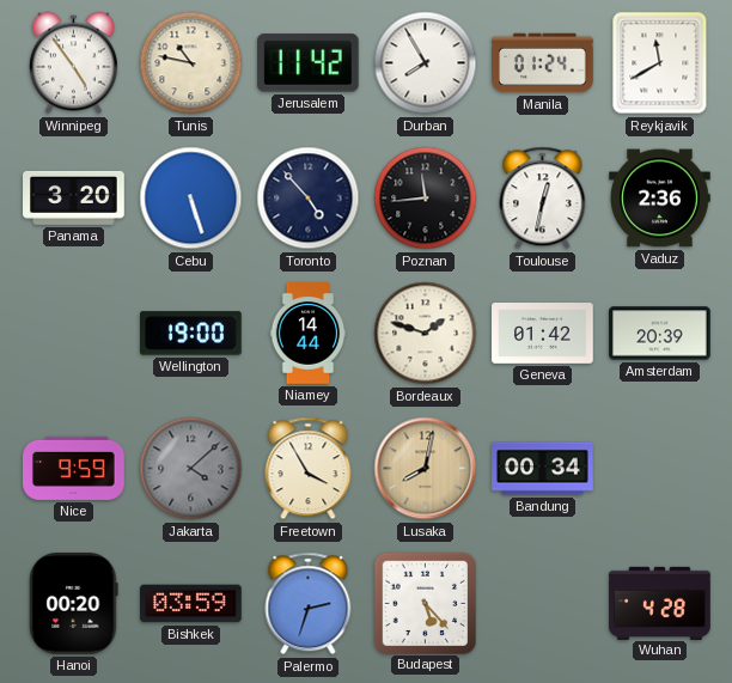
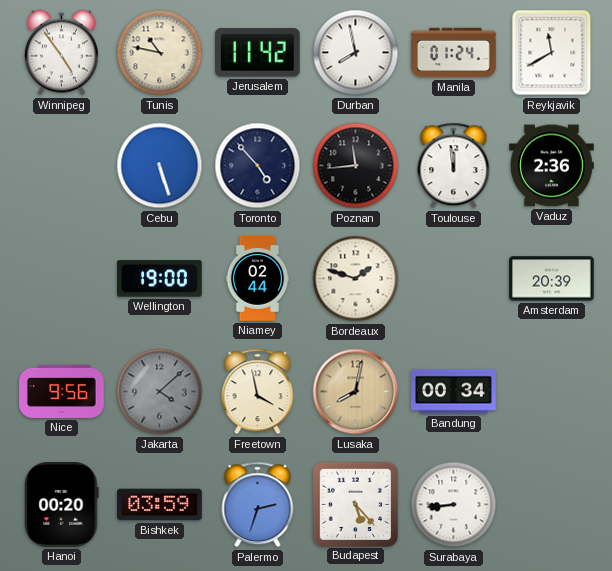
Durban: 7:55 -> 7:58
Panama: 3:20 -> none
Toulouse: 12:32 -> 11:59
Niamey: 14:44 -> 02:44
Geneva: 01:42 -> none
Nice: 9:59 -> 9:56
Freetown: 3:55 -> 3:58
Surabaya: none -> 8:44
Wuhan: 4:28 -> none
